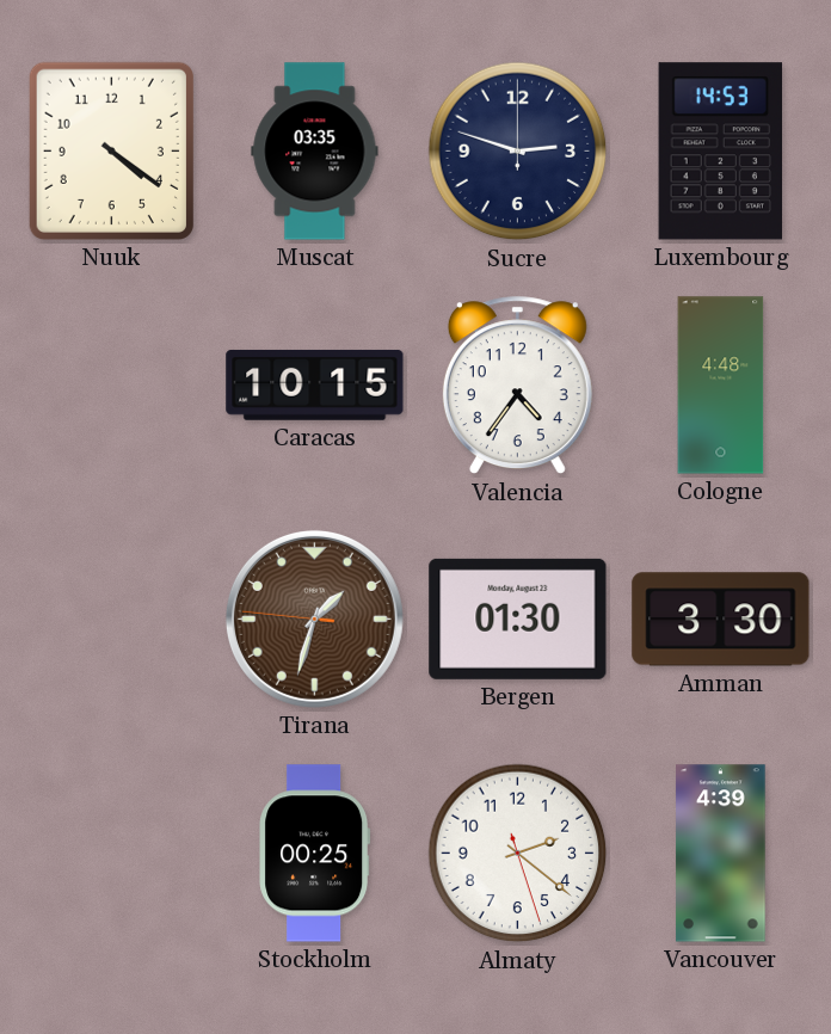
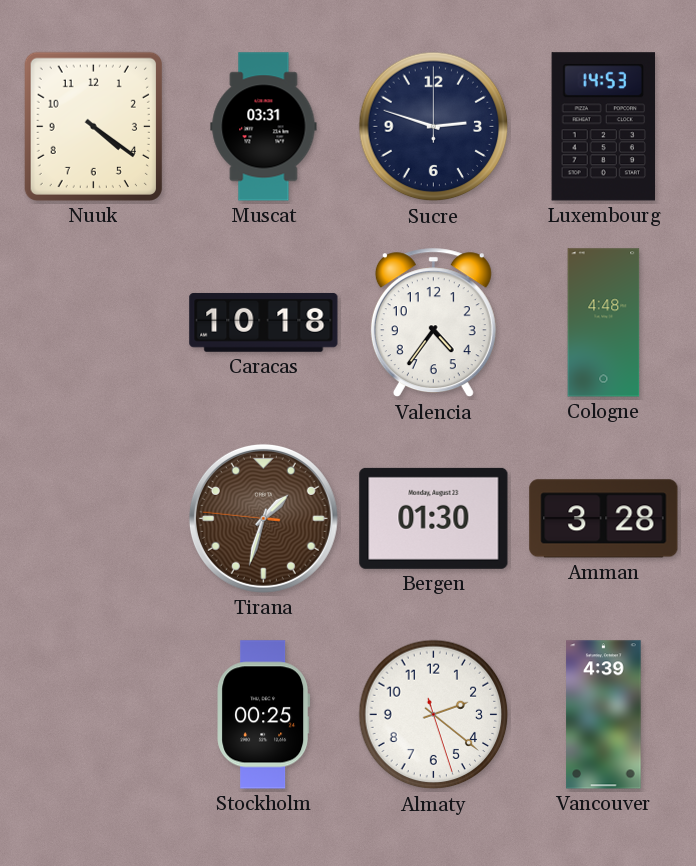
Muscat: 03:35 -> 03:31
Caracas: 10:15 -> 10:18
Amman: 3:30 -> 3:28
